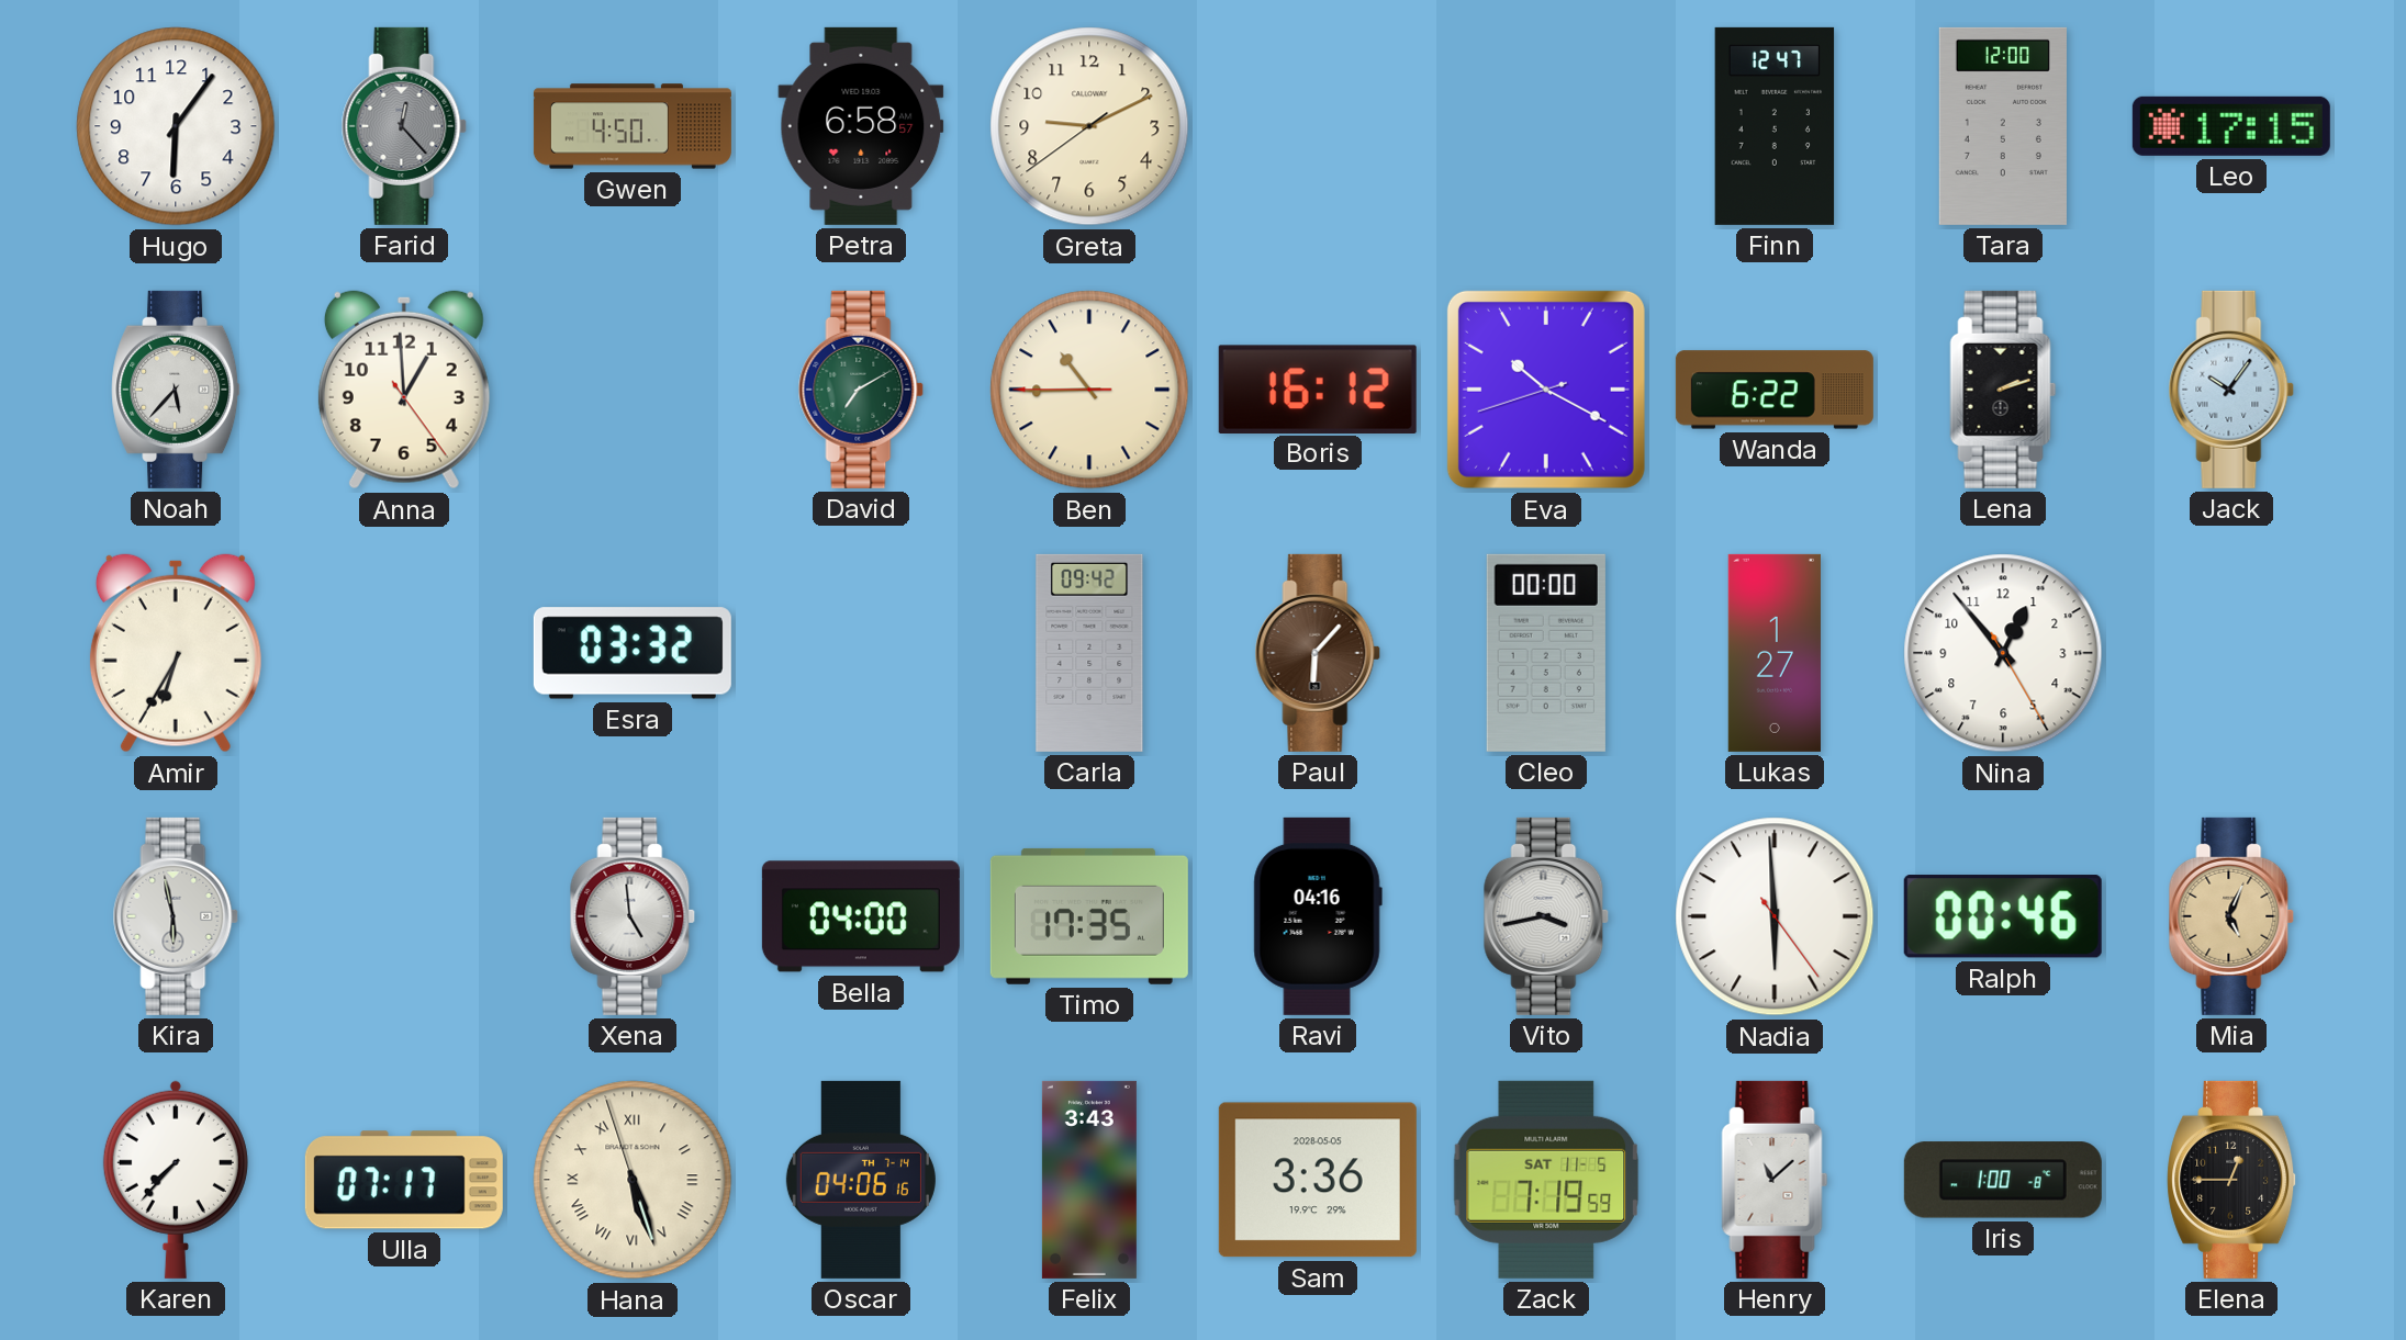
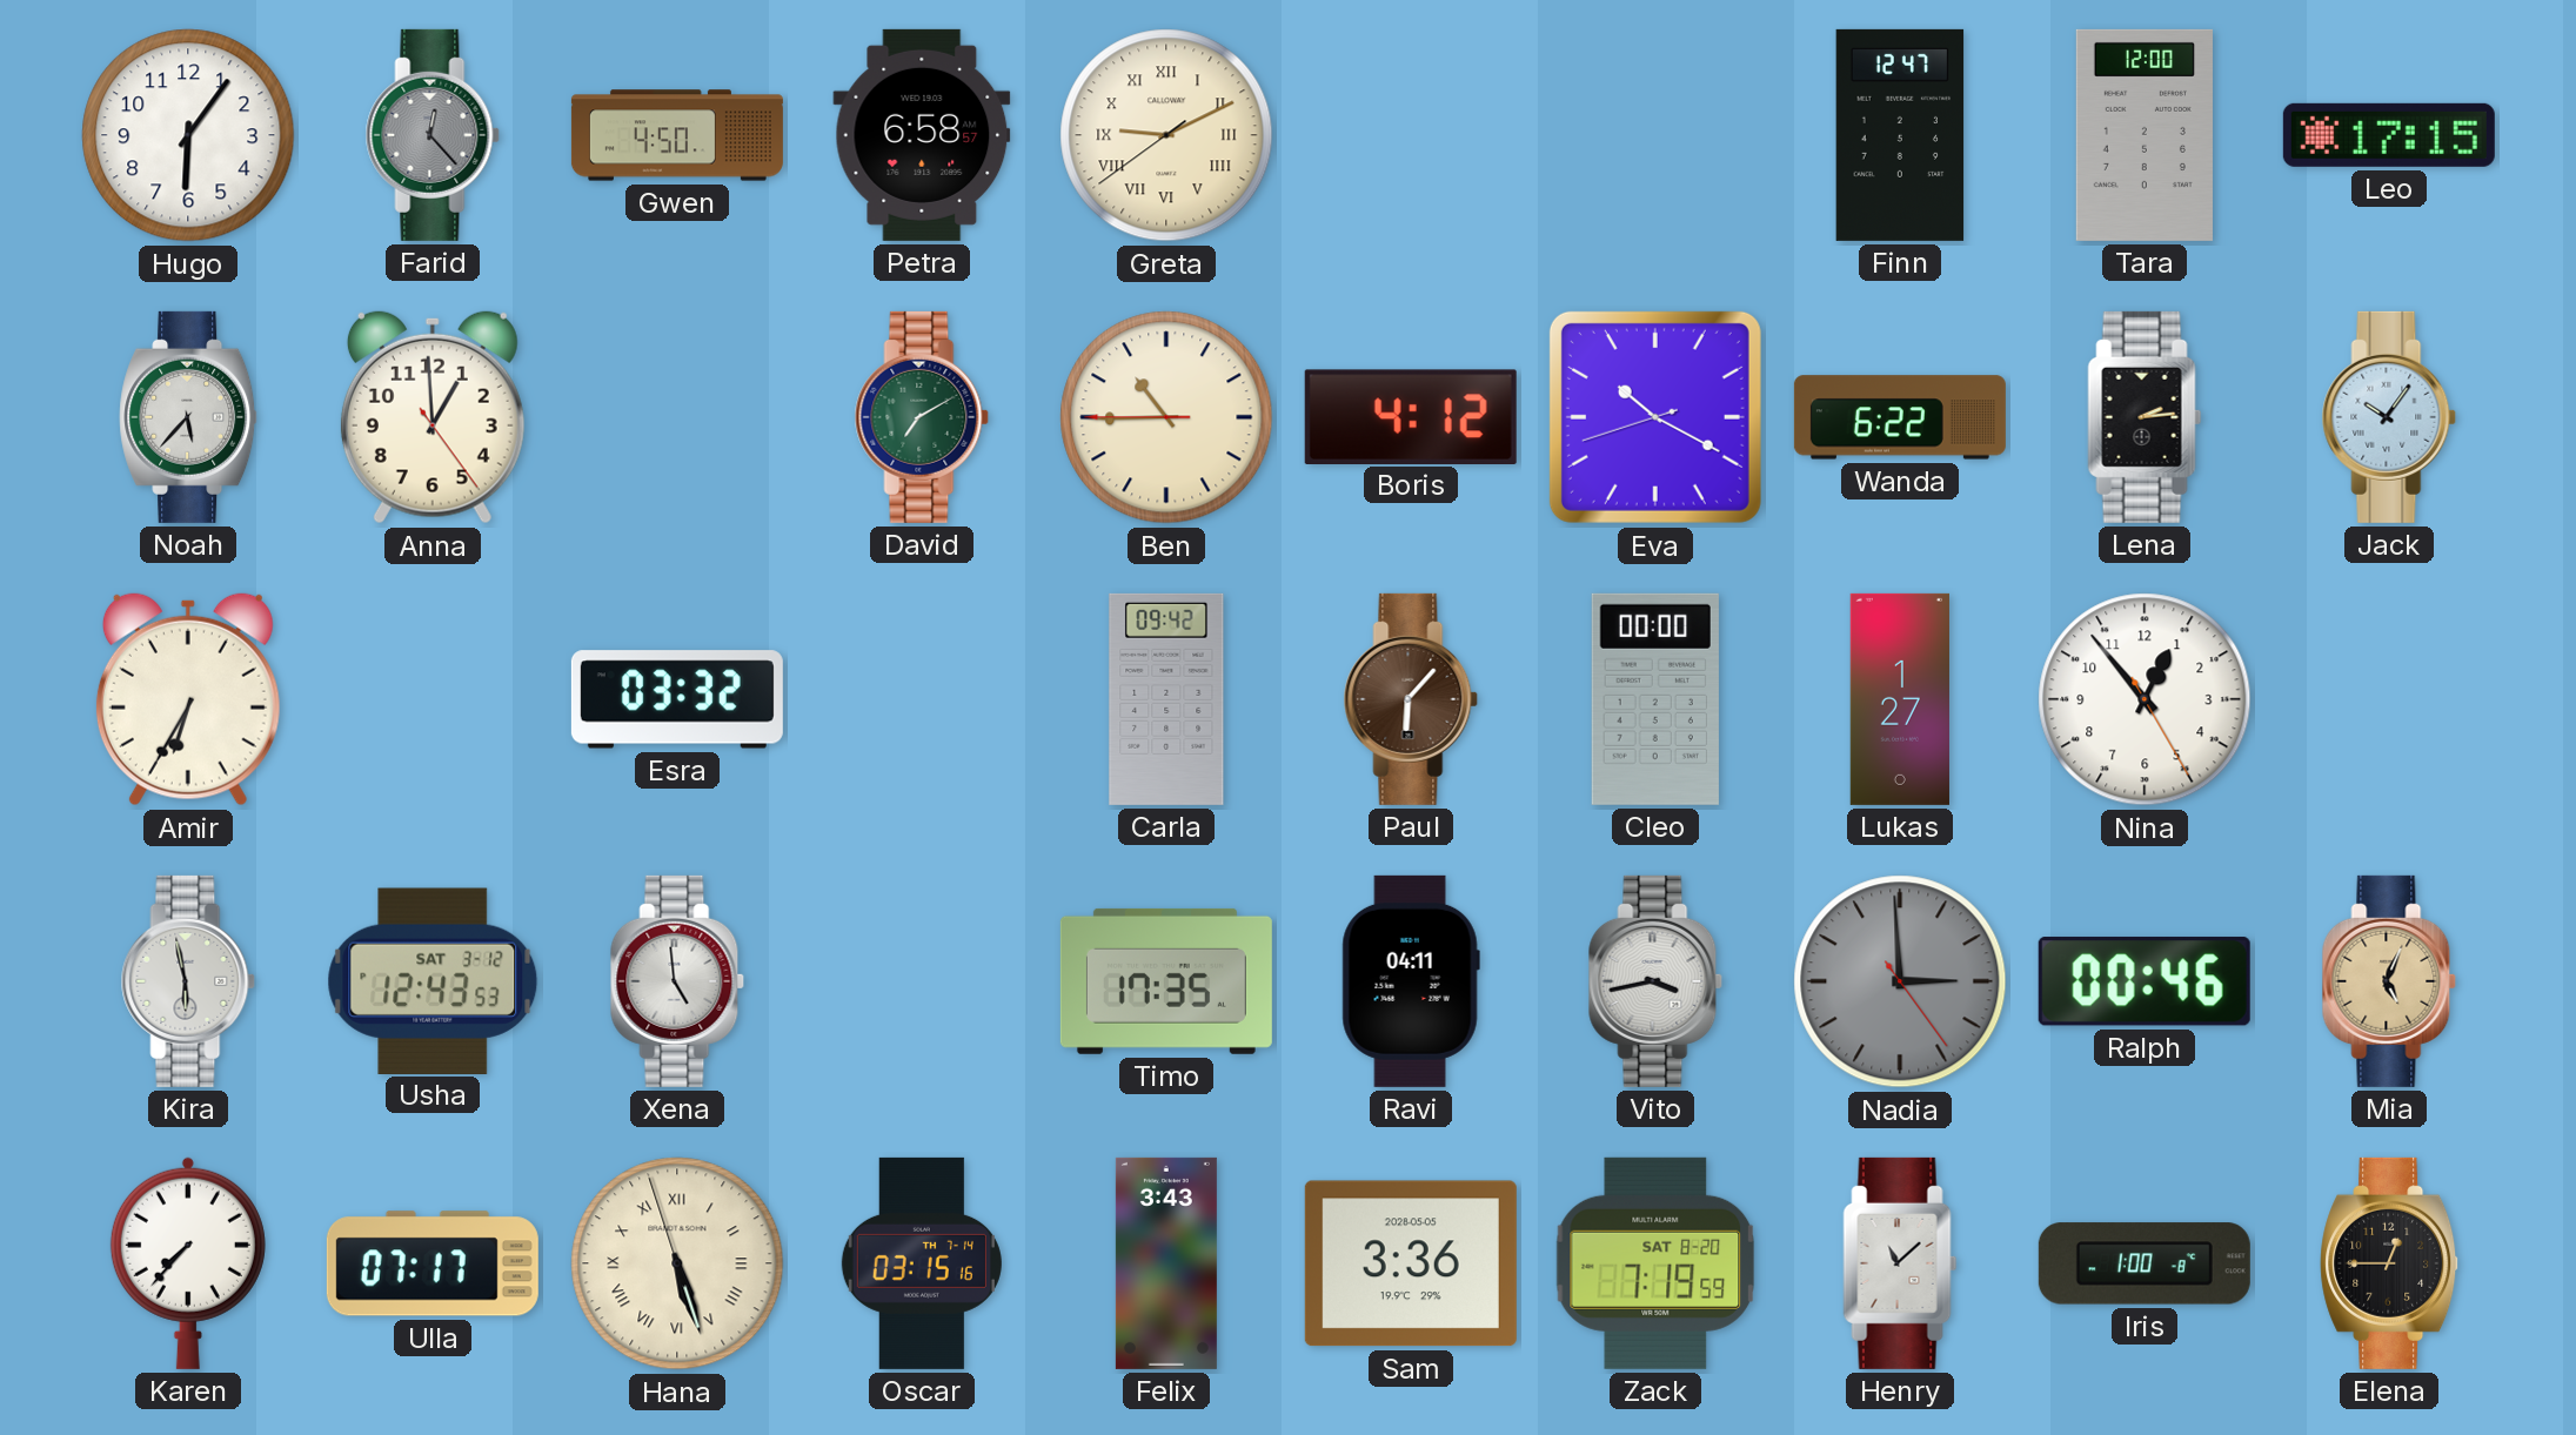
Greta numerals: Arabic -> Roman
Boris: 16:12 -> 4:12
Lena: 2:12 -> 2:14
Usha: none -> 12:43
Bella: 04:00 -> none
Ravi: 04:16 -> 04:11
Nadia: 5:59 -> 2:59
Nadia dial: white -> grey
Oscar: 04:06 -> 03:15
Zack date: SAT 11-5 -> SAT 8-20
